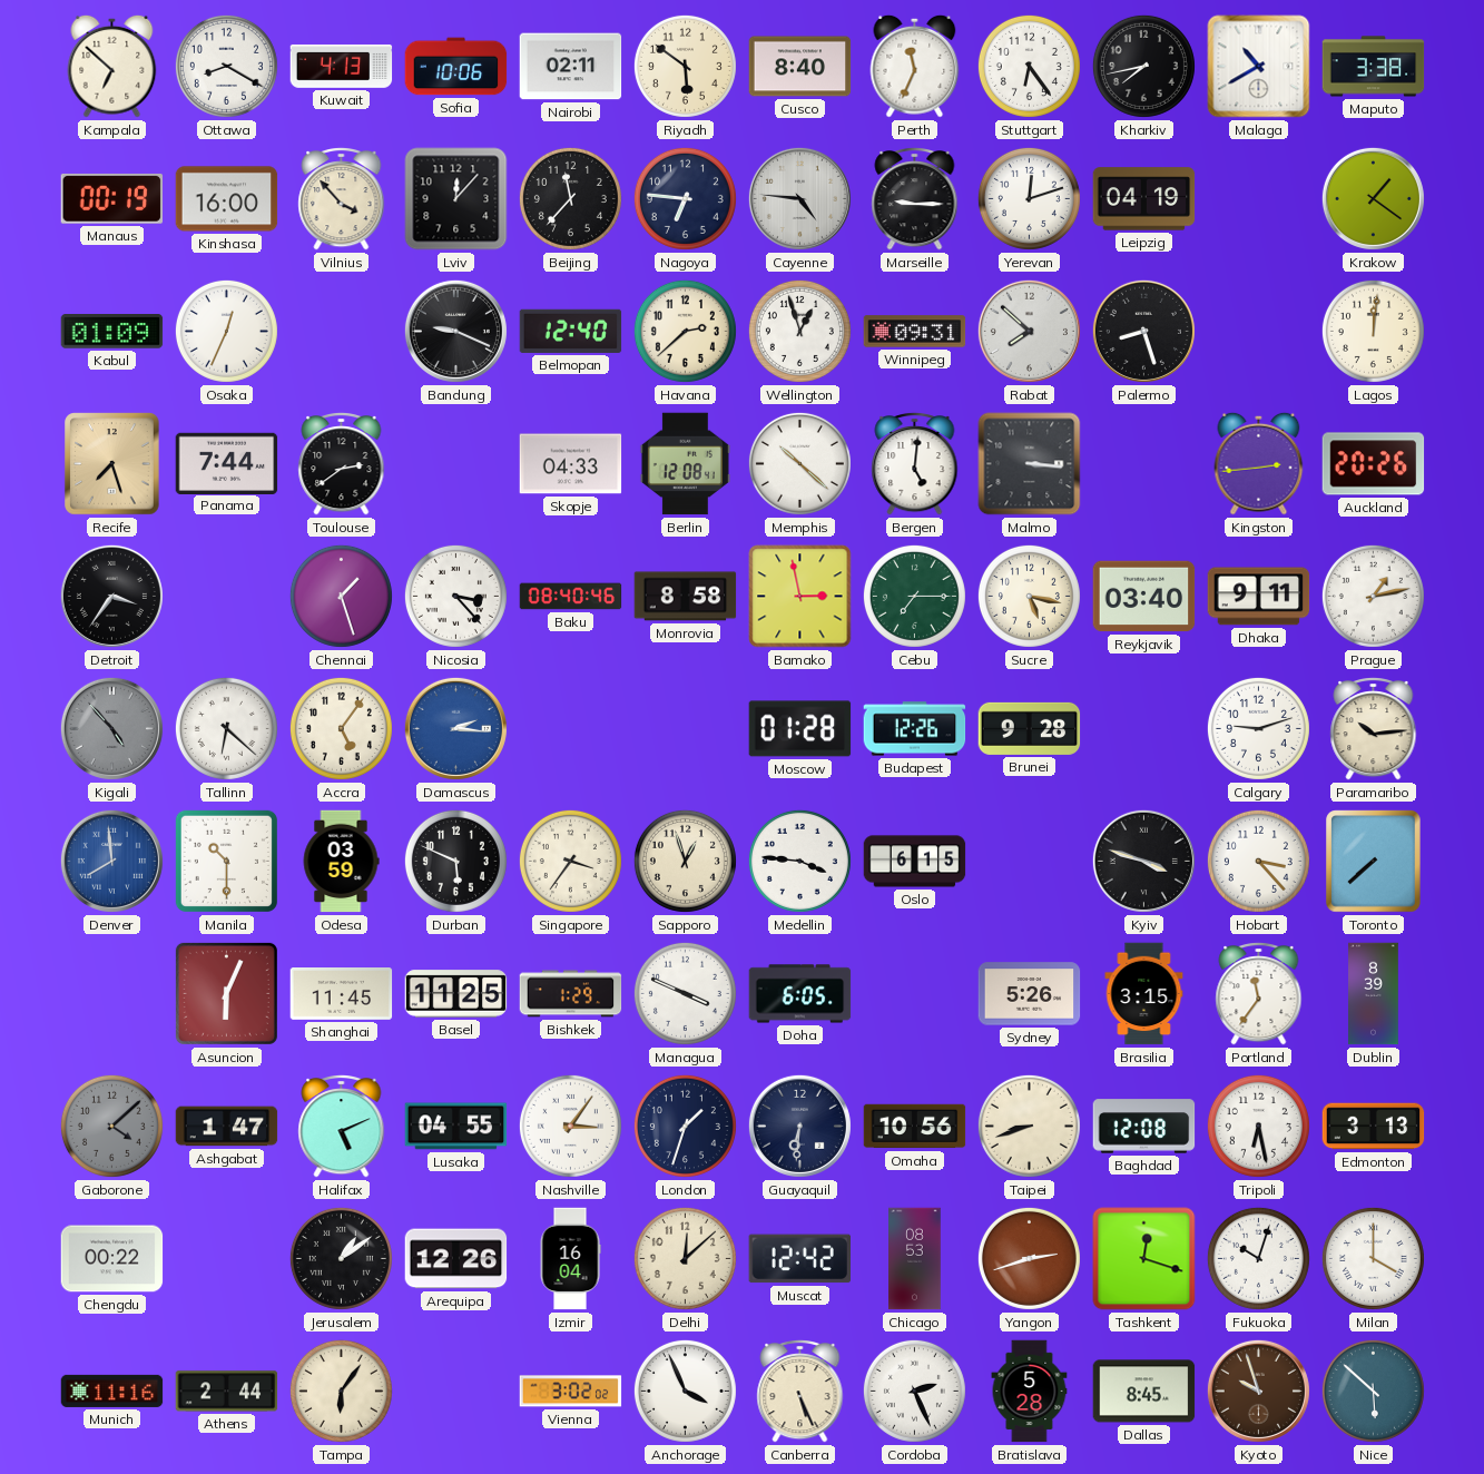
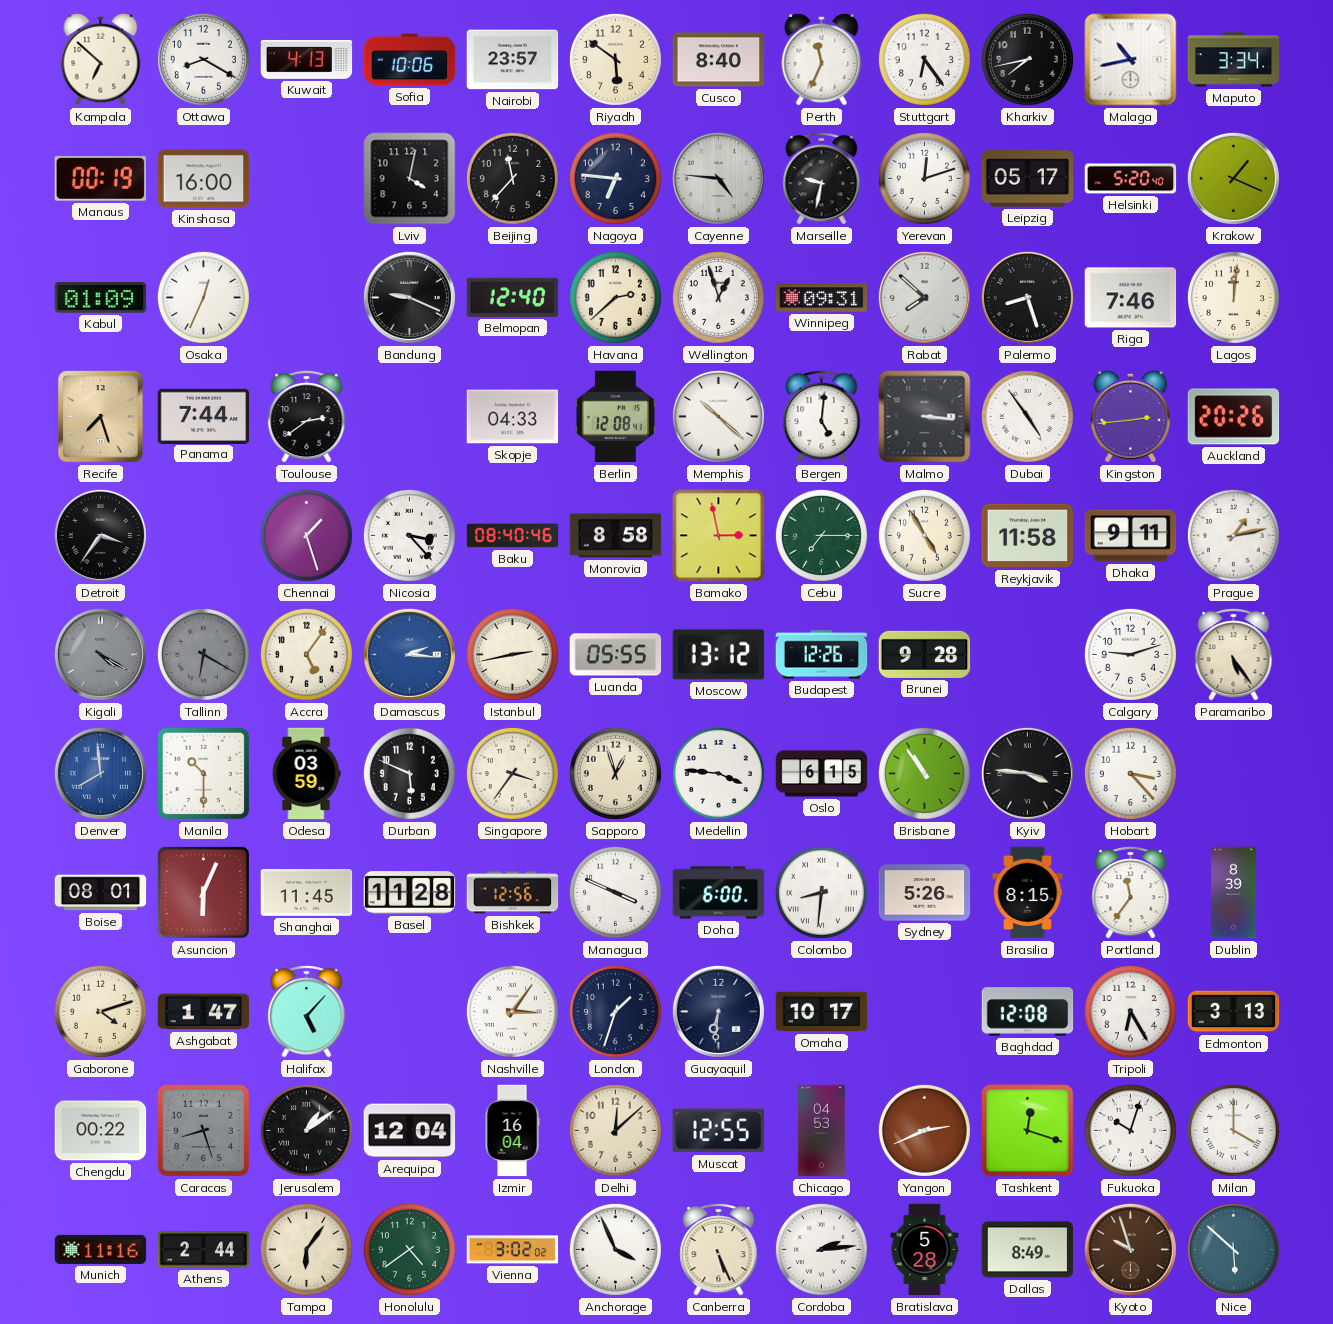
Nairobi: 02:11 -> 23:57
Malaga: 10:40 -> 10:43
Maputo: 3:38 -> 3:34
Vilnius: 3:53 -> none
Lviv: 12:07 -> 4:02
Marseille: 9:15 -> 9:32
Leipzig: 04:19 -> 05:17
Helsinki: none -> 5:20
Krakow: 1:21 -> 1:19
Riga: none -> 7:46
Dubai: none -> 4:54
Sucre: 5:17 -> 4:55
Reykjavik: 03:40 -> 11:58
Kigali: 4:53 -> 4:20
Tallinn: 6:22 -> 6:20
Tallinn dial: white -> grey
Istanbul: none -> 2:43
Luanda: none -> 05:55
Moscow: 01:28 -> 13:12
Paramaribo: 10:14 -> 5:24
Brisbane: none -> 10:54
Kyiv: 3:48 -> 3:46
Toronto: 7:38 -> none
Boise: none -> 08:01
Basel: 11:25 -> 11:28
Bishkek: 1:29 -> 12:56
Doha: 6:05 -> 6:00
Colombo: none -> 8:31
Brasilia: 3:15 -> 8:15
Gaborone: 4:08 -> 4:12
Gaborone dial: grey -> cream
Halifax: 5:11 -> 5:07
Lusaka: 04:55 -> none
Omaha: 10:56 -> 10:17
Taipei: 8:42 -> none
Tripoli: 6:28 -> 6:25
Caracas: none -> 8:27
Arequipa: 12:26 -> 12:04
Muscat: 12:42 -> 12:55
Chicago: 08:53 -> 04:53
Yangon: 2:42 -> 2:41
Honolulu: none -> 4:39
Cordoba: 2:26 -> 2:14
Dallas: 8:45 -> 8:49
